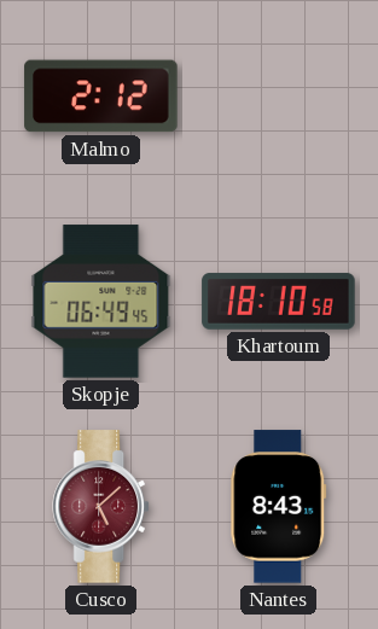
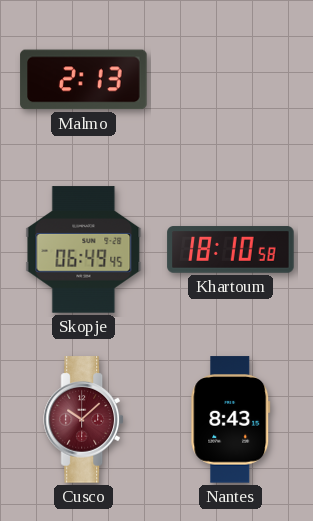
Malmo: 2:12 -> 2:13
Cusco: 5:08 -> 10:08
